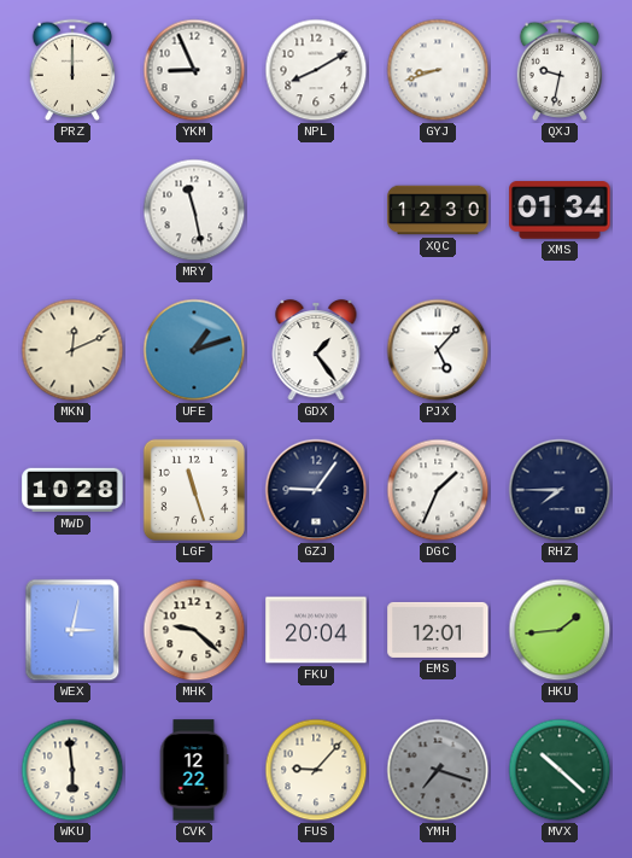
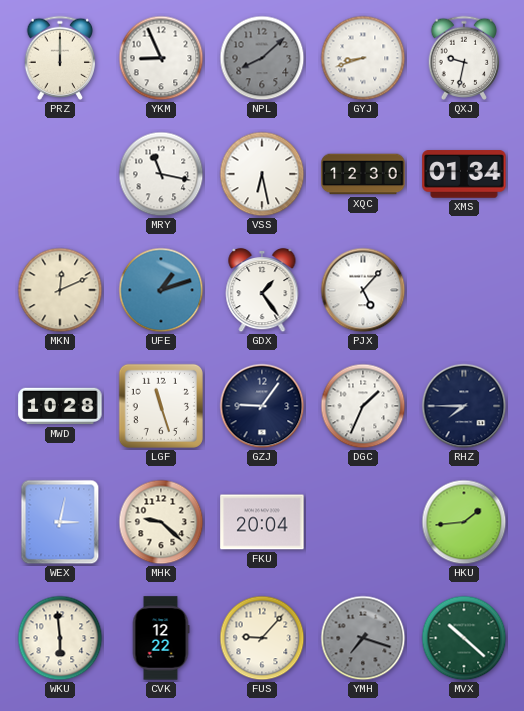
NPL: 8:10 -> 8:08
NPL dial: white -> grey
MRY: 11:28 -> 11:17
VSS: none -> 6:28
EMS: 12:01 -> none
